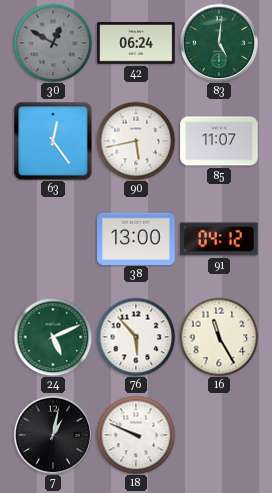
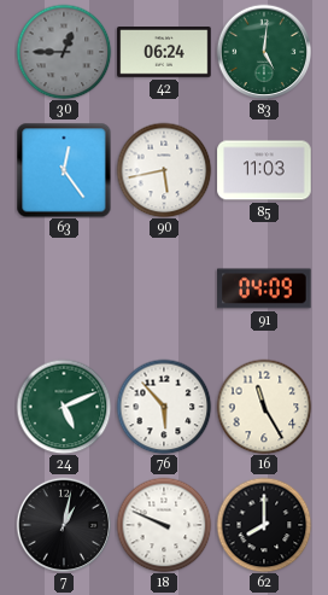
30: 12:50 -> 12:45
85: 11:07 -> 11:03
38: 13:00 -> none
91: 04:12 -> 04:09
62: none -> 8:00
